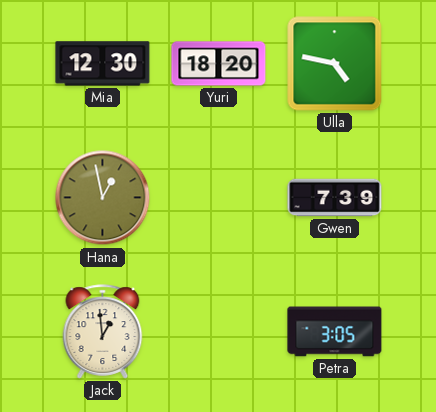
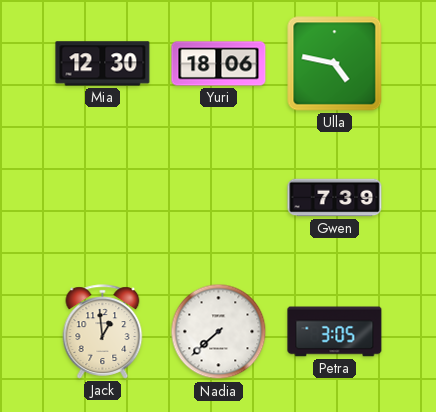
Yuri: 18:20 -> 18:06
Hana: 12:58 -> none
Nadia: none -> 7:38
